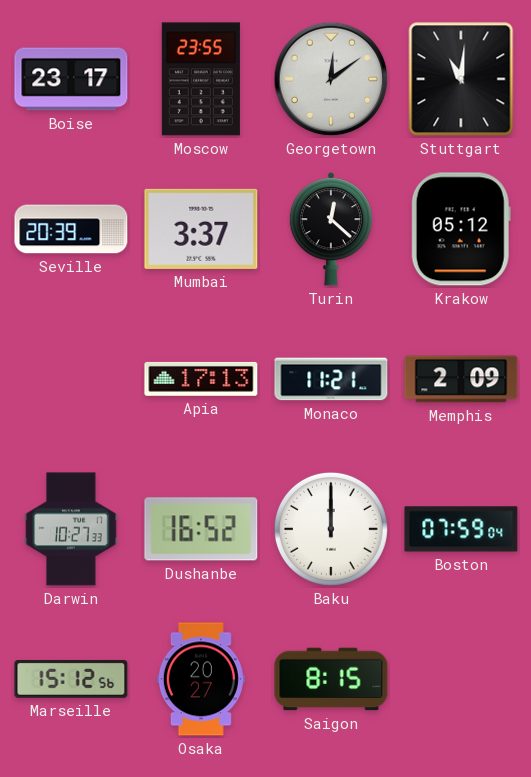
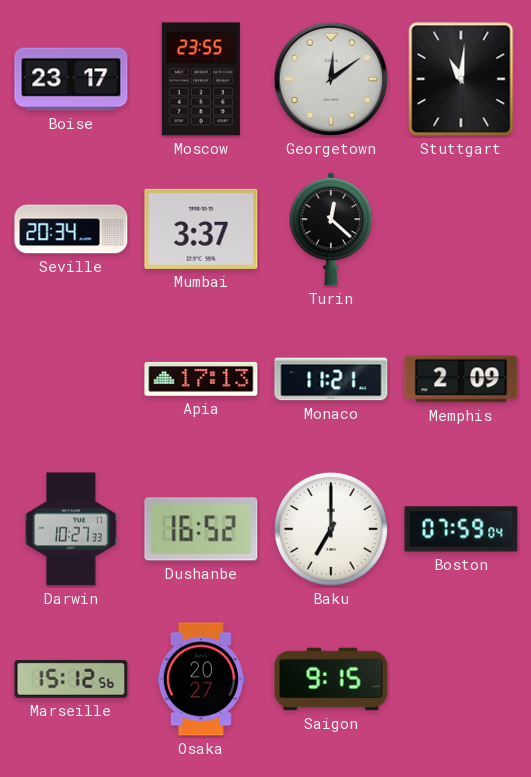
Seville: 20:39 -> 20:34
Krakow: 05:12 -> none
Baku: 12:00 -> 7:00
Saigon: 8:15 -> 9:15
